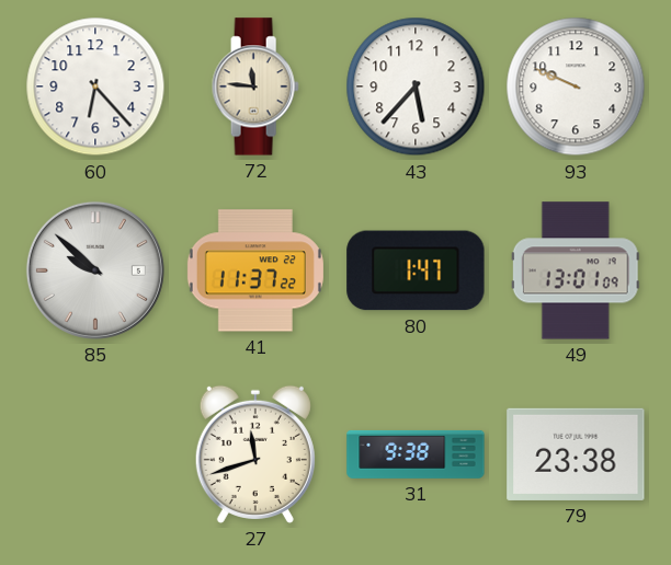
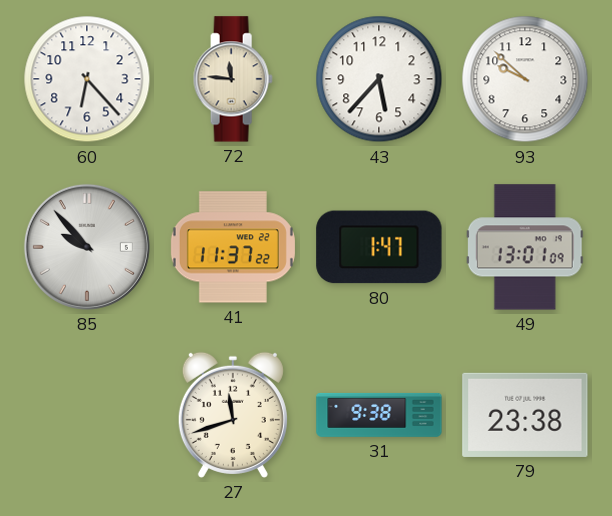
93: 9:49 -> 9:52
85: 9:52 -> 9:53
